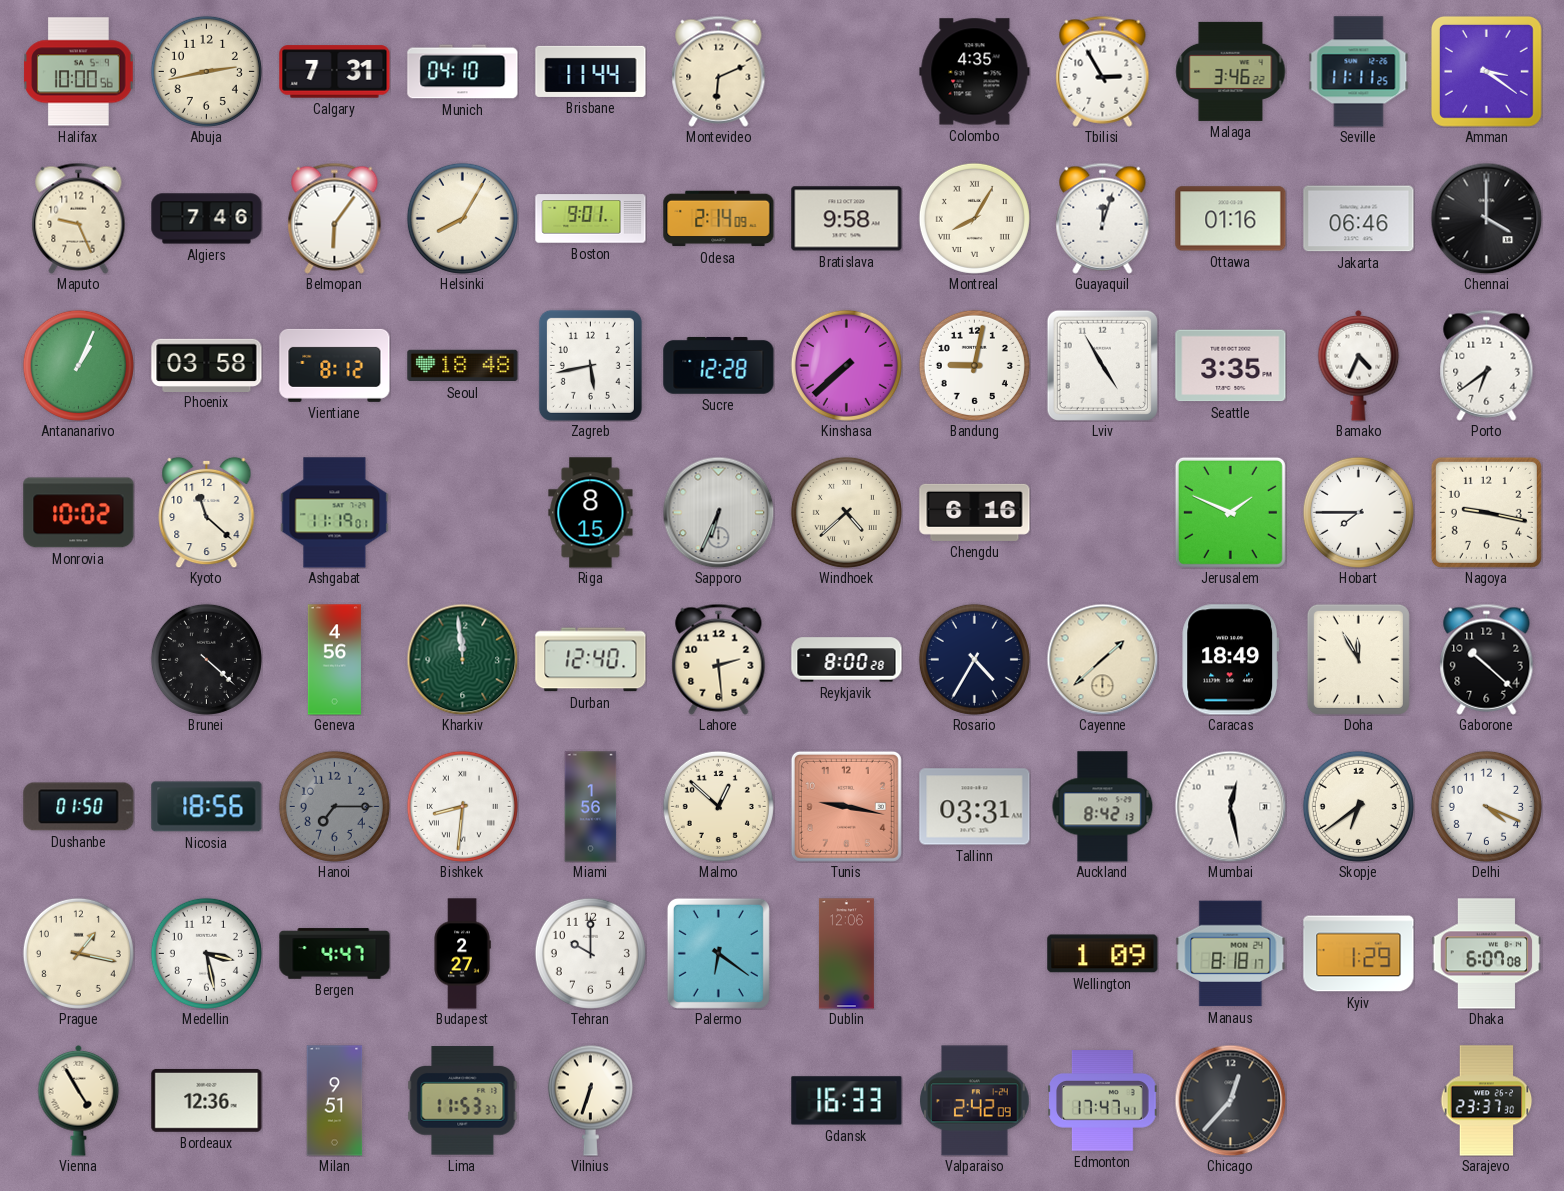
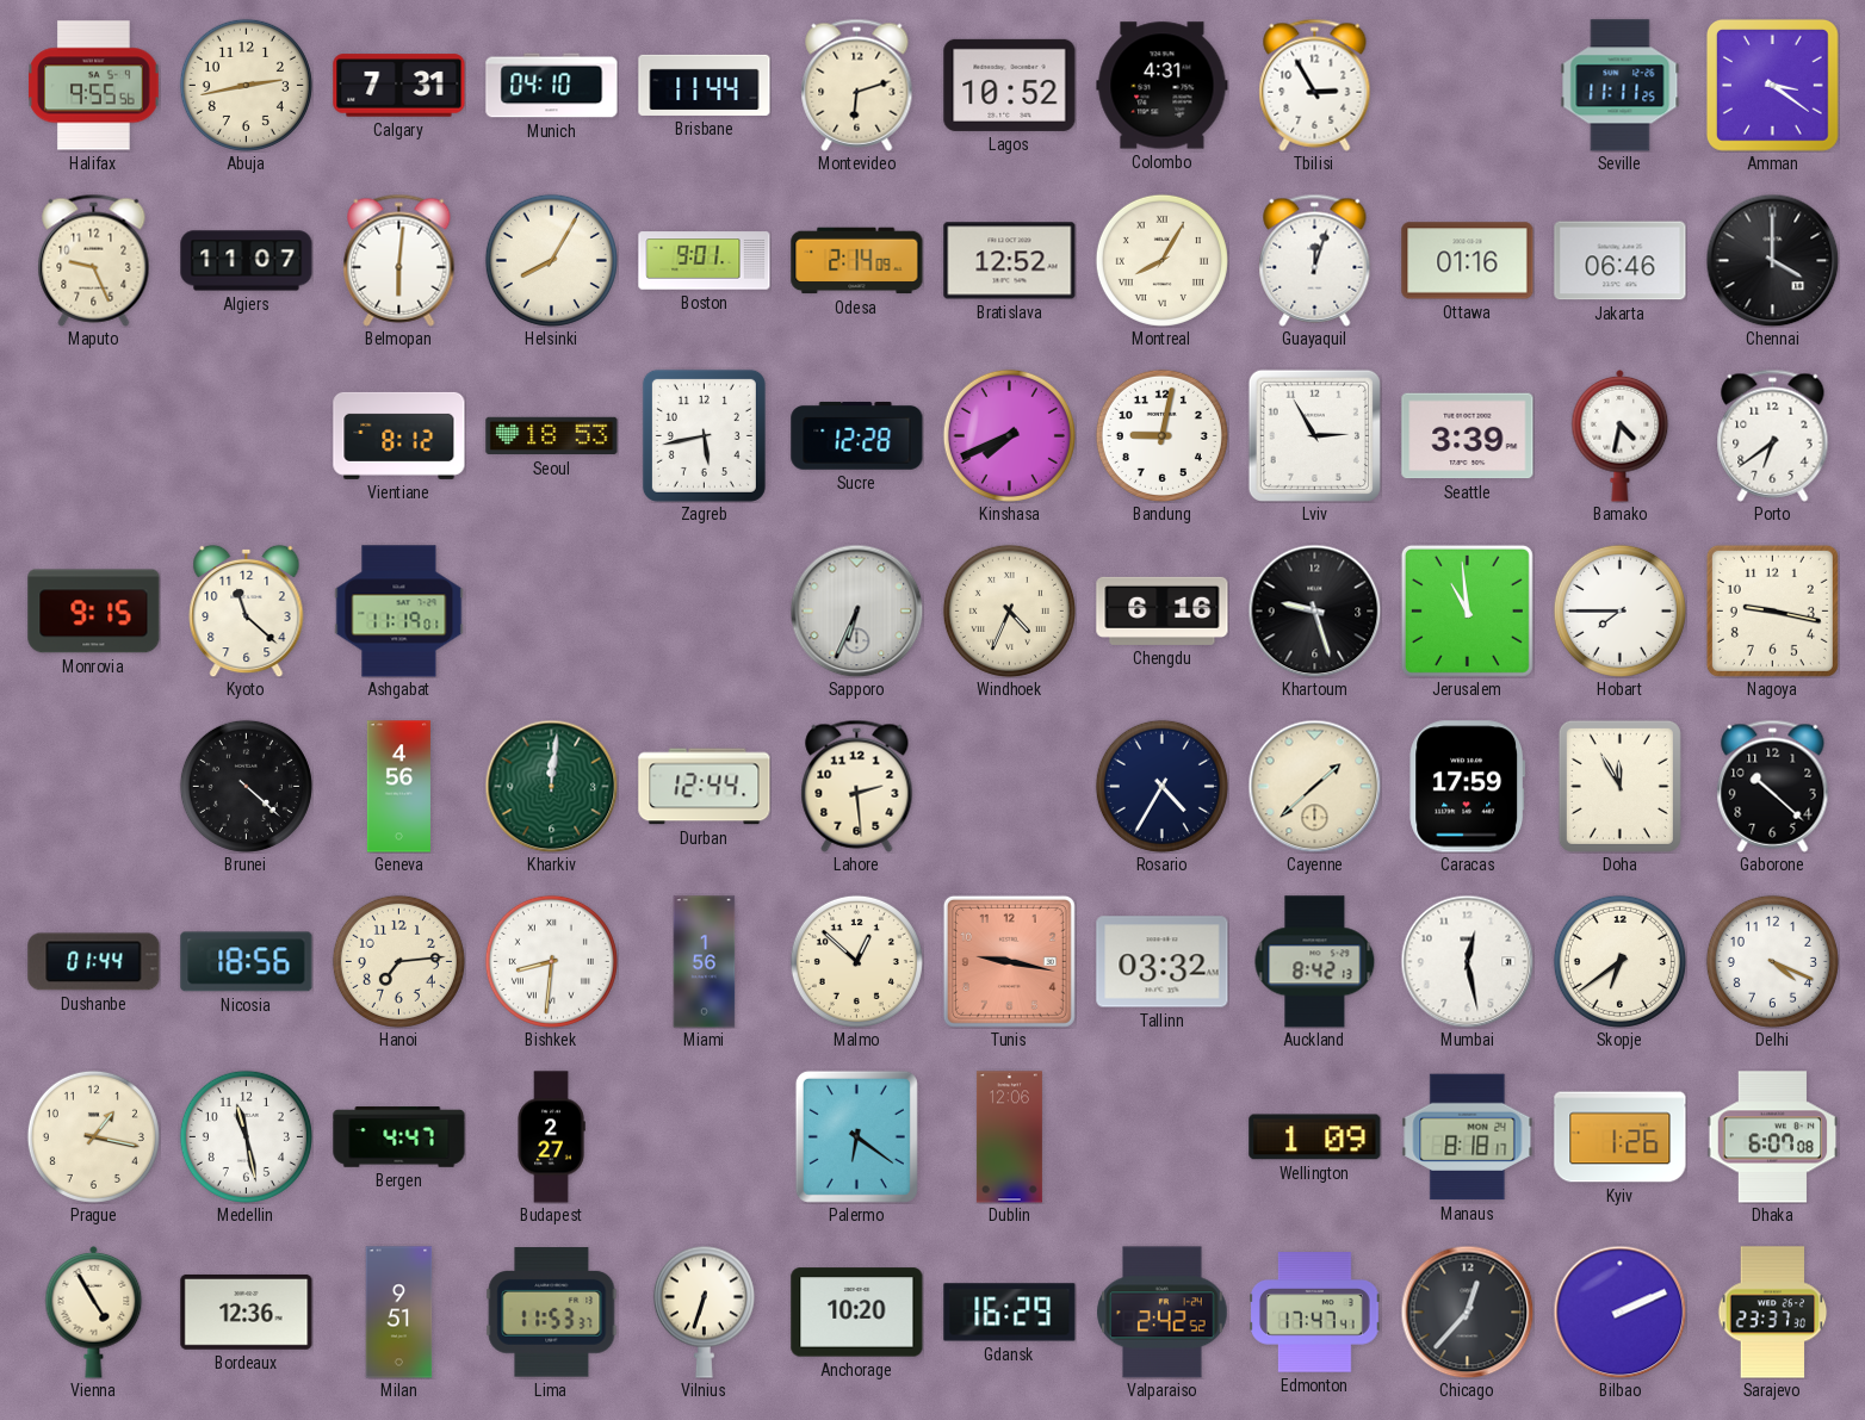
Halifax: 10:00 -> 9:55
Montevideo: 6:11 -> 6:12
Lagos: none -> 10:52
Colombo: 4:35 -> 4:31
Malaga: 3:46 -> none
Algiers: 7:46 -> 11:07
Belmopan: 6:06 -> 6:01
Bratislava: 9:58 -> 12:52
Antananarivo: 1:04 -> none
Phoenix: 03:58 -> none
Seoul: 18:48 -> 18:53
Kinshasa: 7:38 -> 7:41
Lviv: 4:55 -> 2:55
Seattle: 3:35 -> 3:39
Bamako: 4:34 -> 4:32
Monrovia: 10:02 -> 9:15
Riga: 8:15 -> none
Windhoek: 4:38 -> 4:34
Khartoum: none -> 9:27
Jerusalem: 1:49 -> 10:59
Kharkiv: 11:59 -> 12:01
Durban: 12:40 -> 12:44
Reykjavik: 8:00 -> none
Caracas: 18:49 -> 17:59
Dushanbe: 01:50 -> 01:44
Hanoi: 7:15 -> 7:14
Hanoi dial: grey -> cream
Tallinn: 03:31 -> 03:32
Medellin: 3:28 -> 11:28
Tehran: 10:00 -> none
Kyiv: 1:29 -> 1:26
Anchorage: none -> 10:20
Gdansk: 16:33 -> 16:29
Valparaiso: 2:42:09 -> 2:42:52
Bilbao: none -> 2:11
